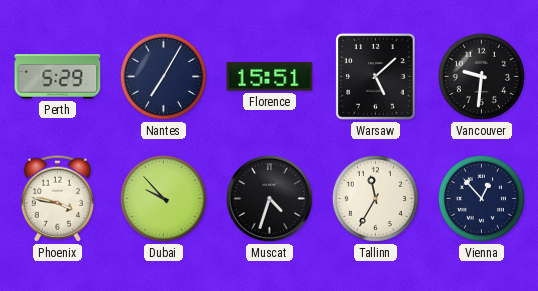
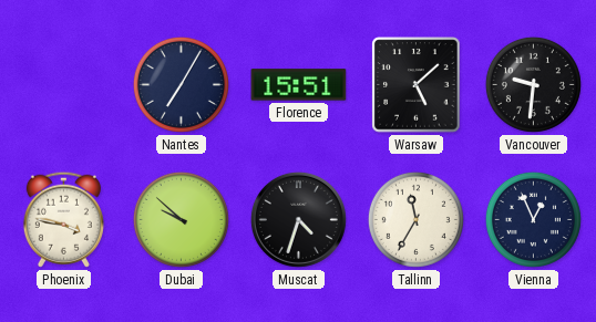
Perth: 5:29 -> none
Dubai: 9:53 -> 9:52
Vienna: 12:53 -> 12:56
